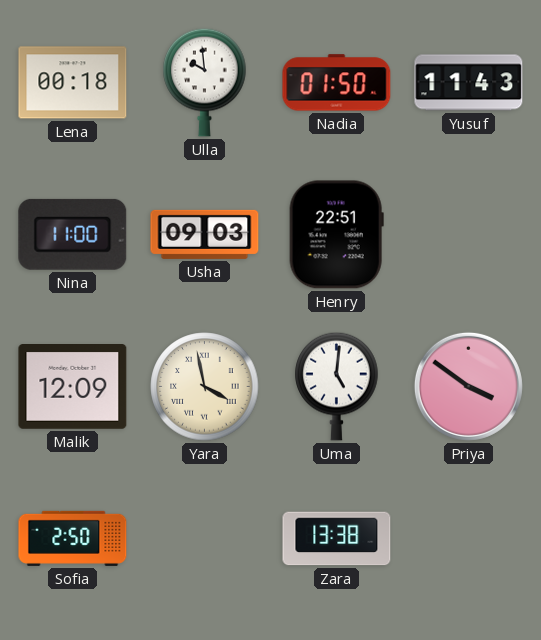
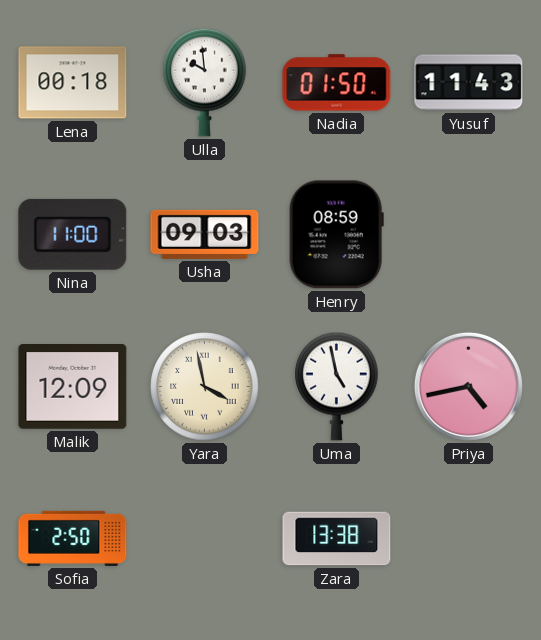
Henry: 22:51 -> 08:59
Uma: 5:01 -> 4:58
Priya: 3:51 -> 4:43
